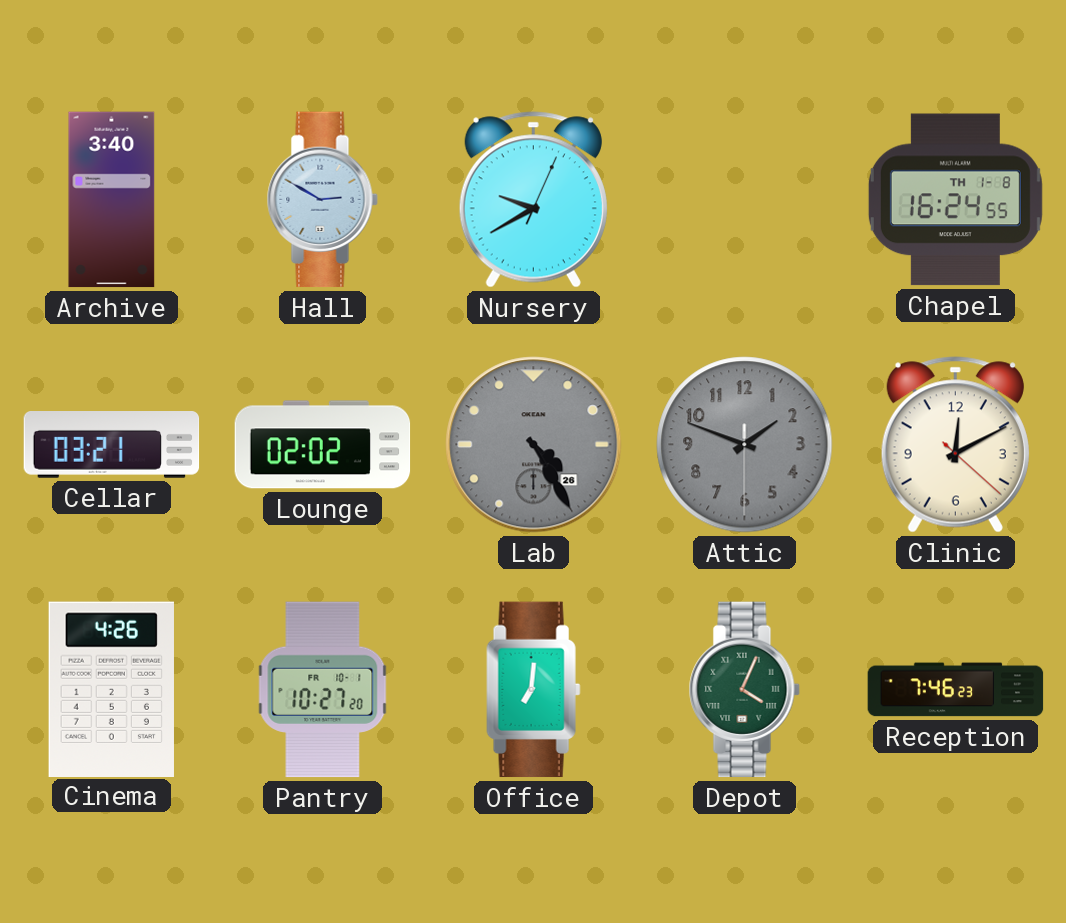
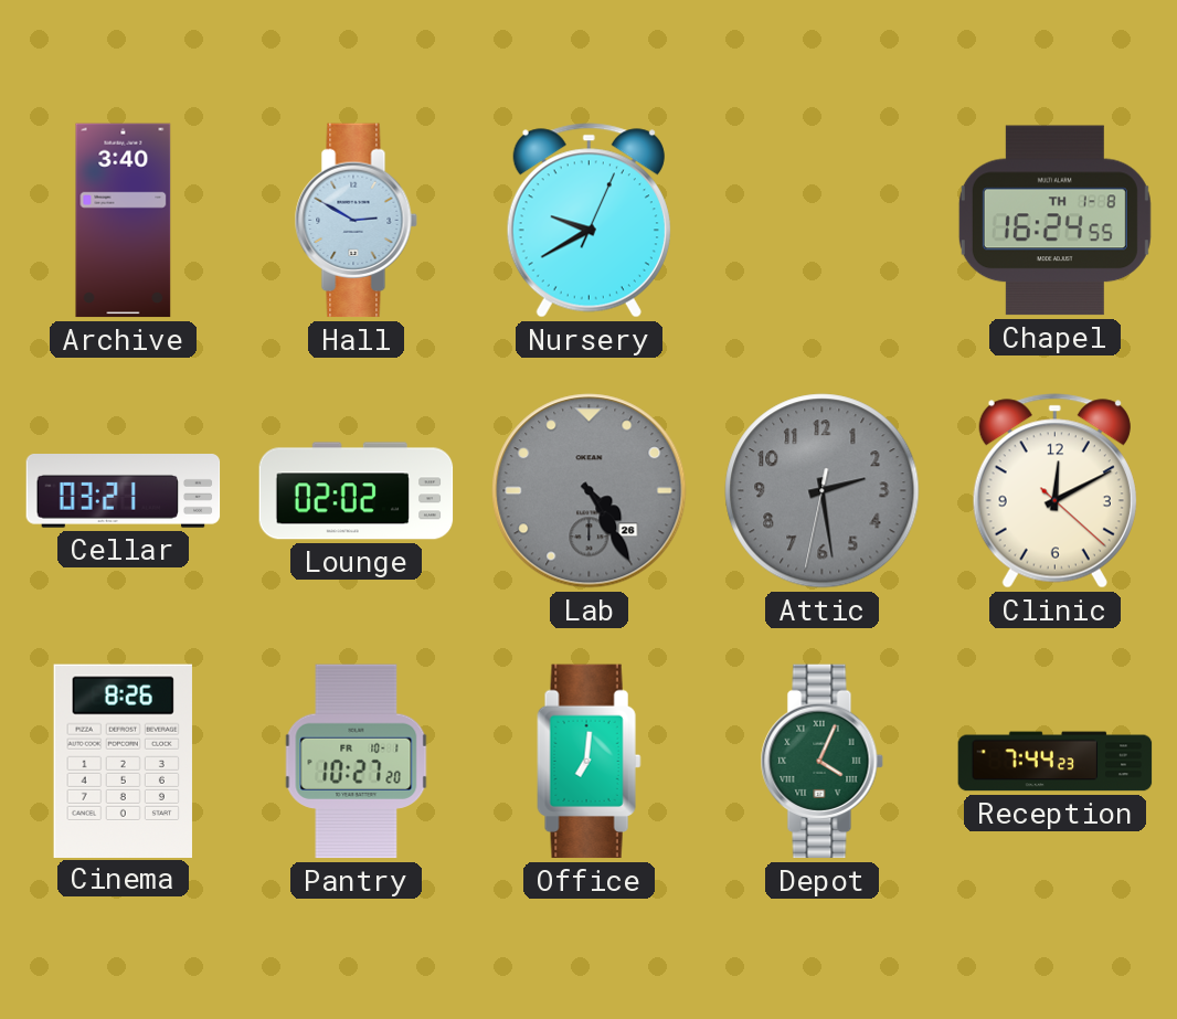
Attic: 1:48 -> 2:28
Cinema: 4:26 -> 8:26
Reception: 7:46 -> 7:44
